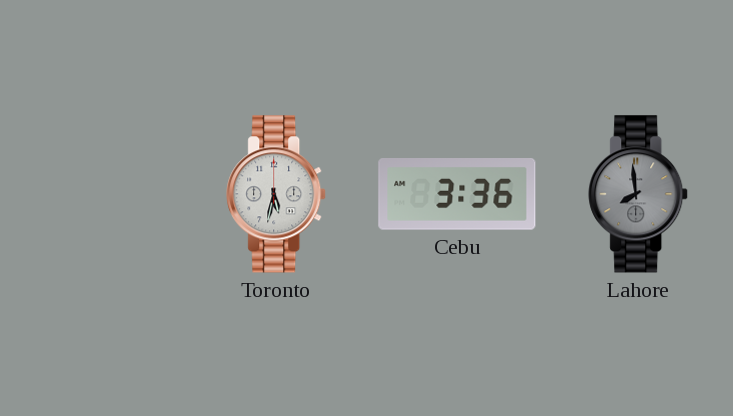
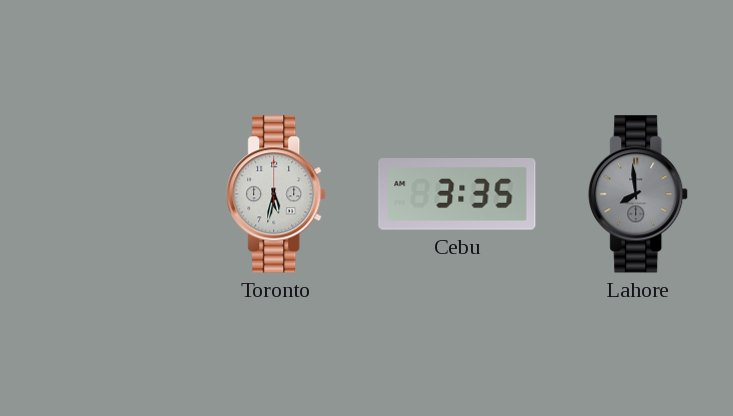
Cebu: 3:36 -> 3:35
